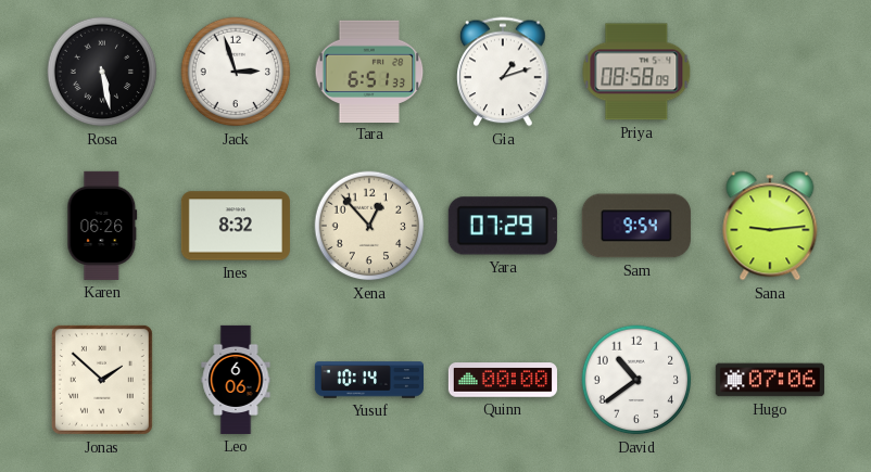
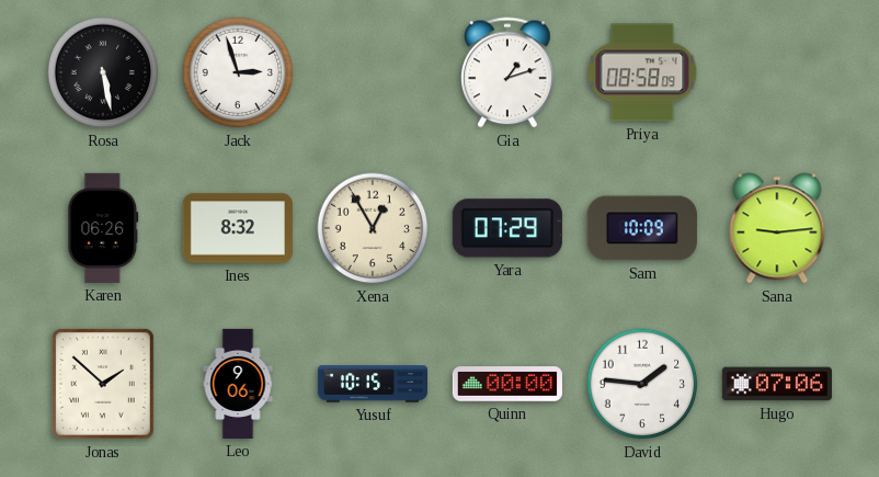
Tara: 6:51 -> none
Xena: 12:53 -> 12:55
Sam: 9:54 -> 10:09
Leo: 6:06 -> 9:06
Yusuf: 10:14 -> 10:15
David: 10:39 -> 1:46
